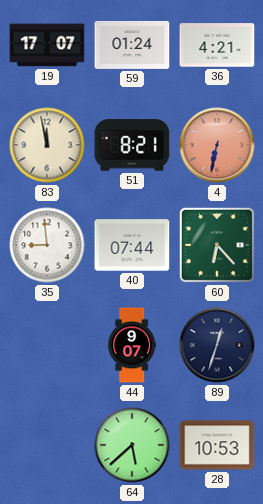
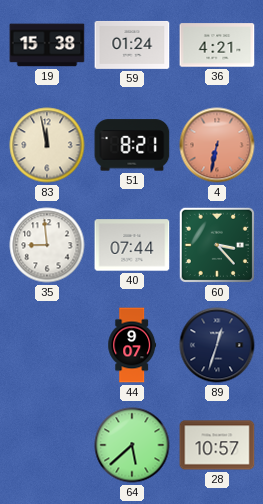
19: 17:07 -> 15:38
60: 6:23 -> 3:23
28: 10:53 -> 10:57
